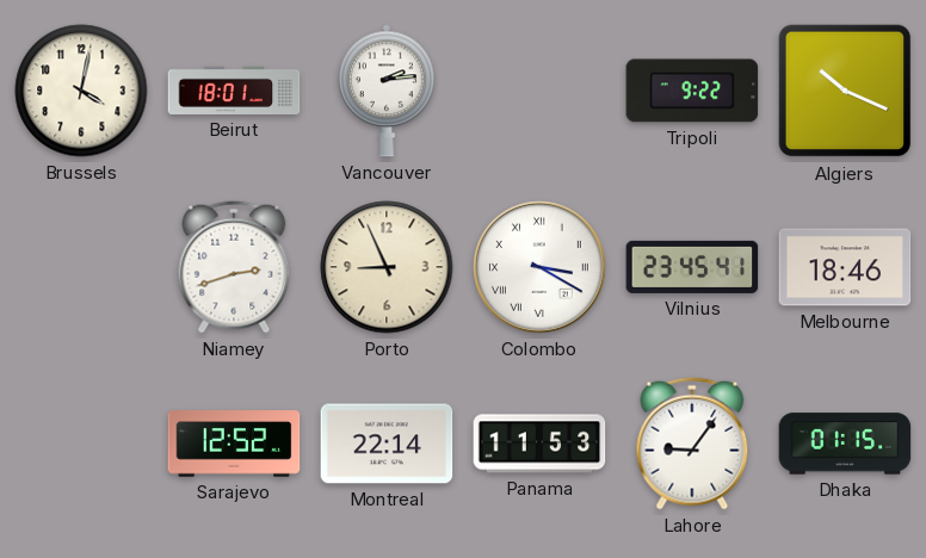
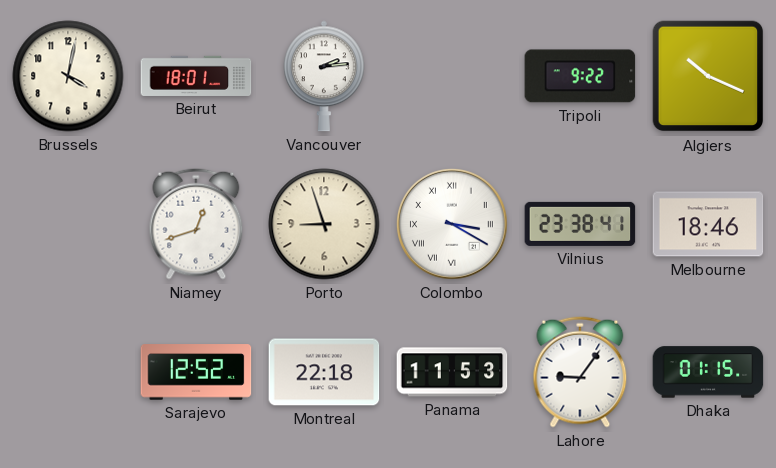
Niamey: 2:42 -> 12:42
Porto: 8:56 -> 8:57
Vilnius: 23:45 -> 23:38
Montreal: 22:14 -> 22:18
